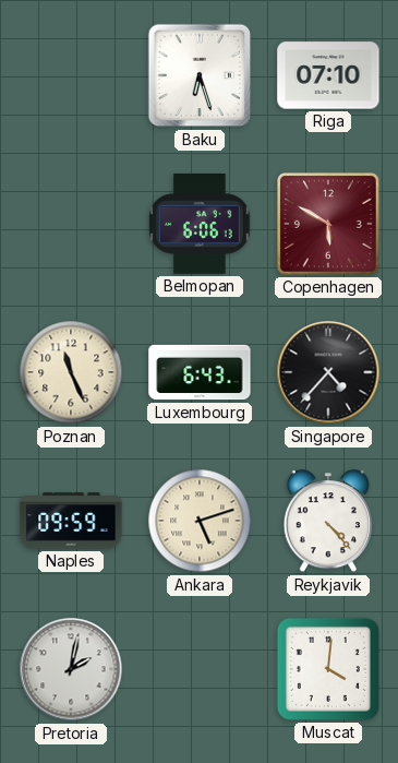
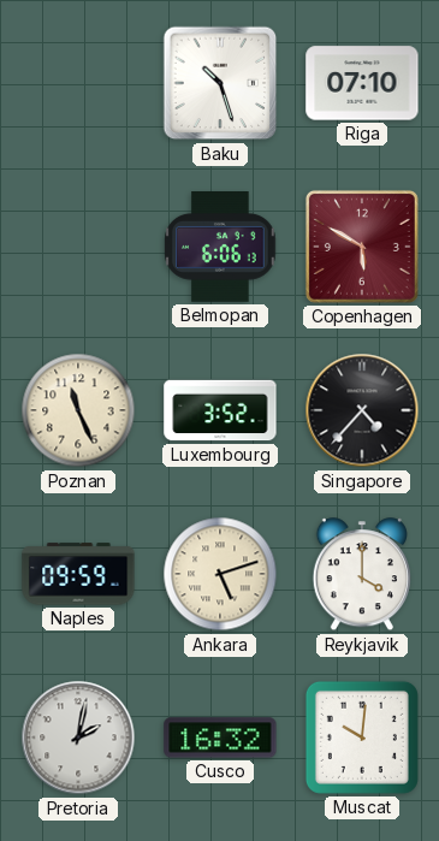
Baku: 6:27 -> 10:27
Luxembourg: 6:43 -> 3:52
Reykjavik: 4:23 -> 4:00
Cusco: none -> 16:32
Muscat: 4:01 -> 10:01
